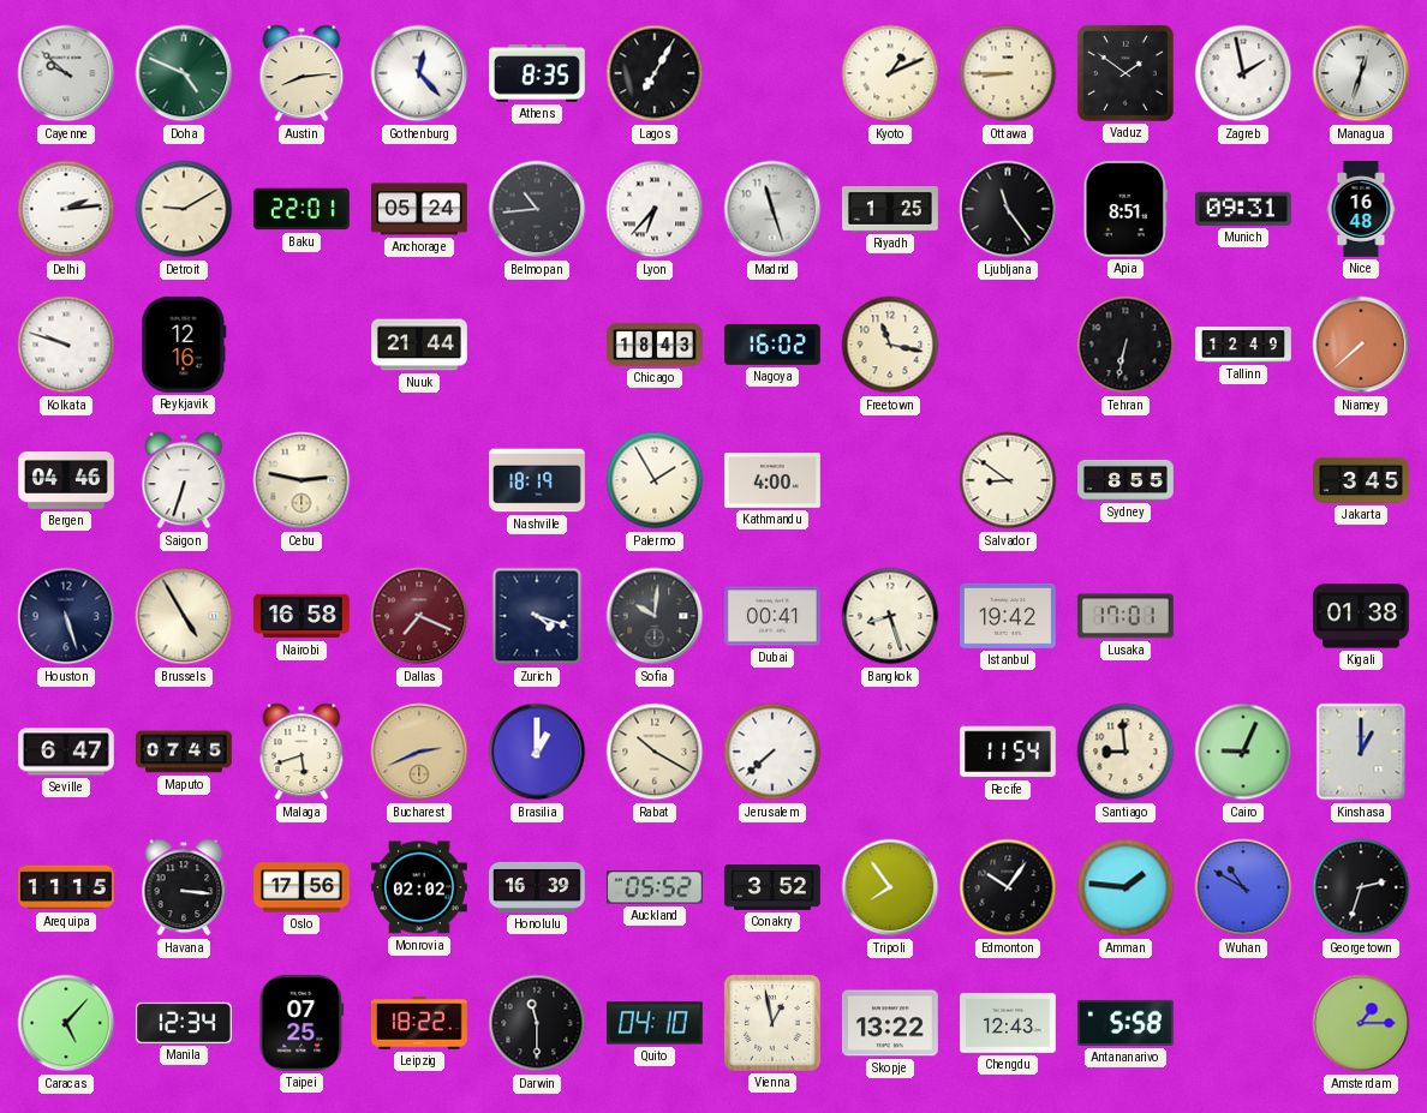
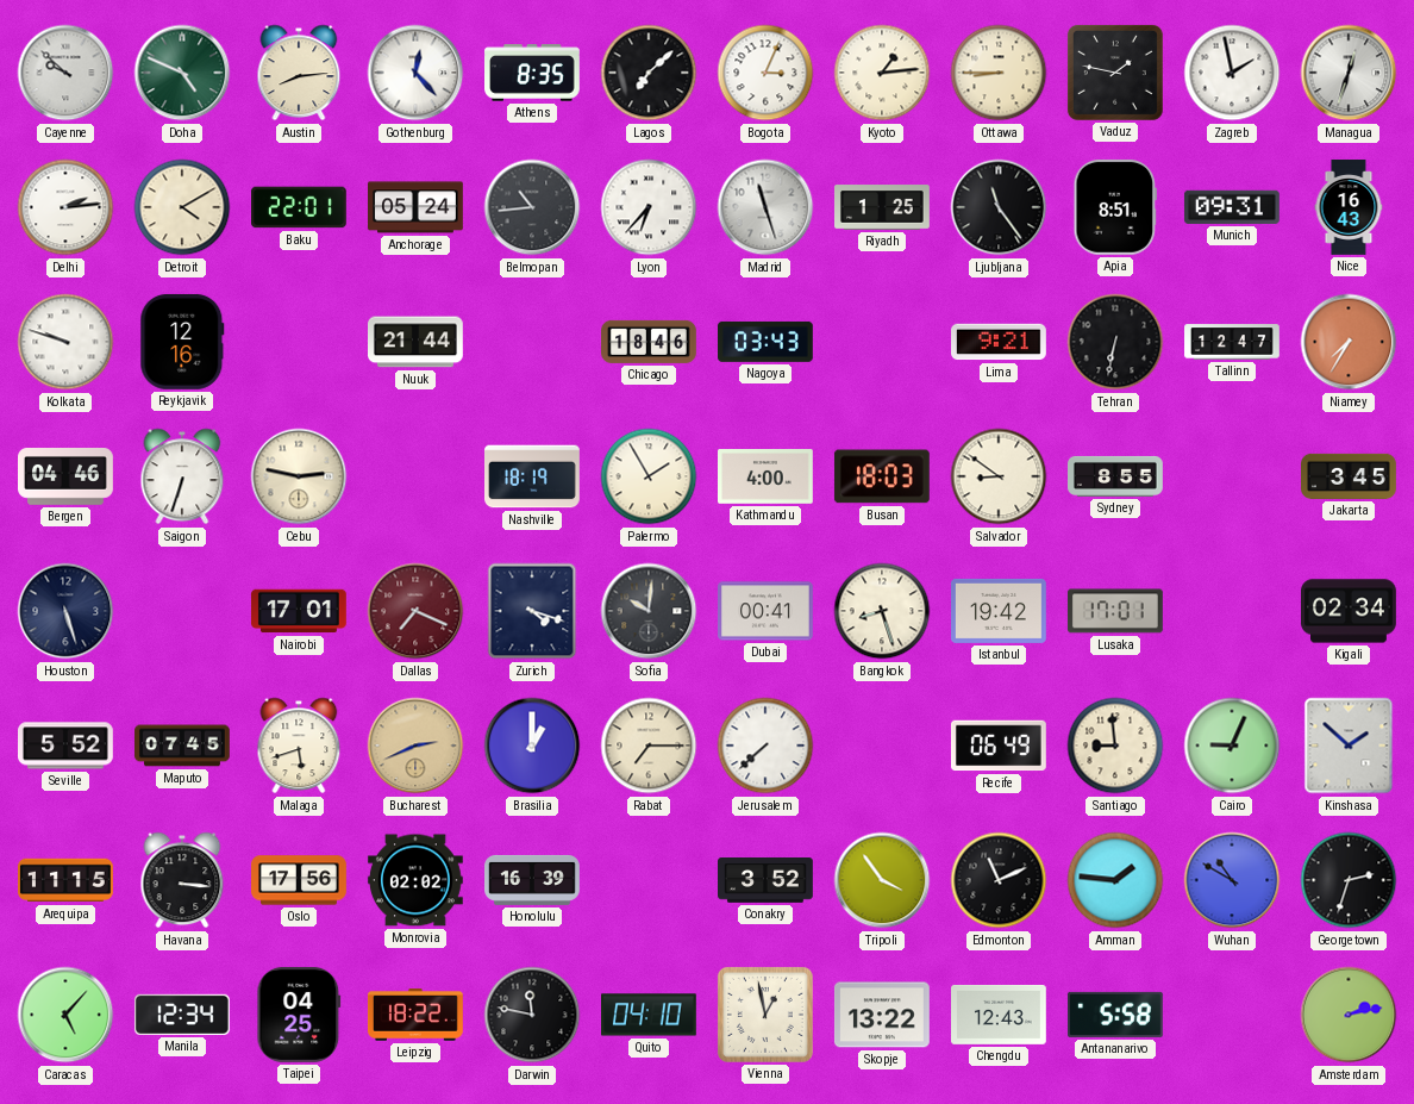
Lagos: 7:05 -> 7:08
Bogota: none -> 3:04
Kyoto: 1:11 -> 1:14
Vaduz: 1:51 -> 1:47
Detroit: 9:10 -> 4:10
Nice: 16:48 -> 16:43
Chicago: 18:43 -> 18:46
Nagoya: 16:02 -> 03:43
Freetown: 11:17 -> none
Lima: none -> 9:21
Tallinn: 12:49 -> 12:47
Niamey: 7:38 -> 7:35
Busan: none -> 18:03
Brussels: 4:55 -> none
Nairobi: 16:58 -> 17:01
Kigali: 01:38 -> 02:34
Seville: 6:47 -> 5:52
Rabat: 10:20 -> 7:15
Recife: 11:54 -> 06:49
Kinshasa: 1:00 -> 1:52
Auckland: 05:52 -> none
Tripoli: 7:54 -> 3:54
Edmonton: 10:06 -> 11:11
Taipei: 07:25 -> 04:25
Darwin: 11:30 -> 11:47
Amsterdam: 1:15 -> 2:13
